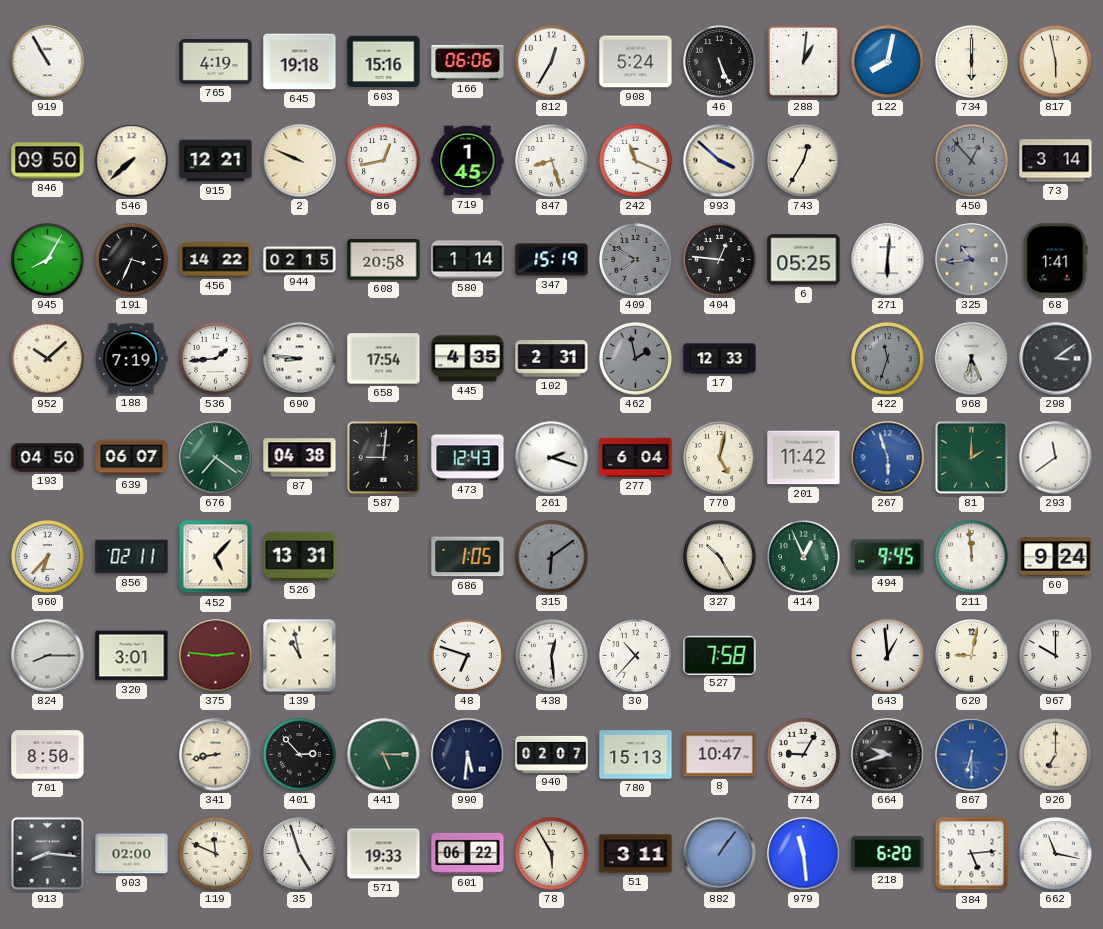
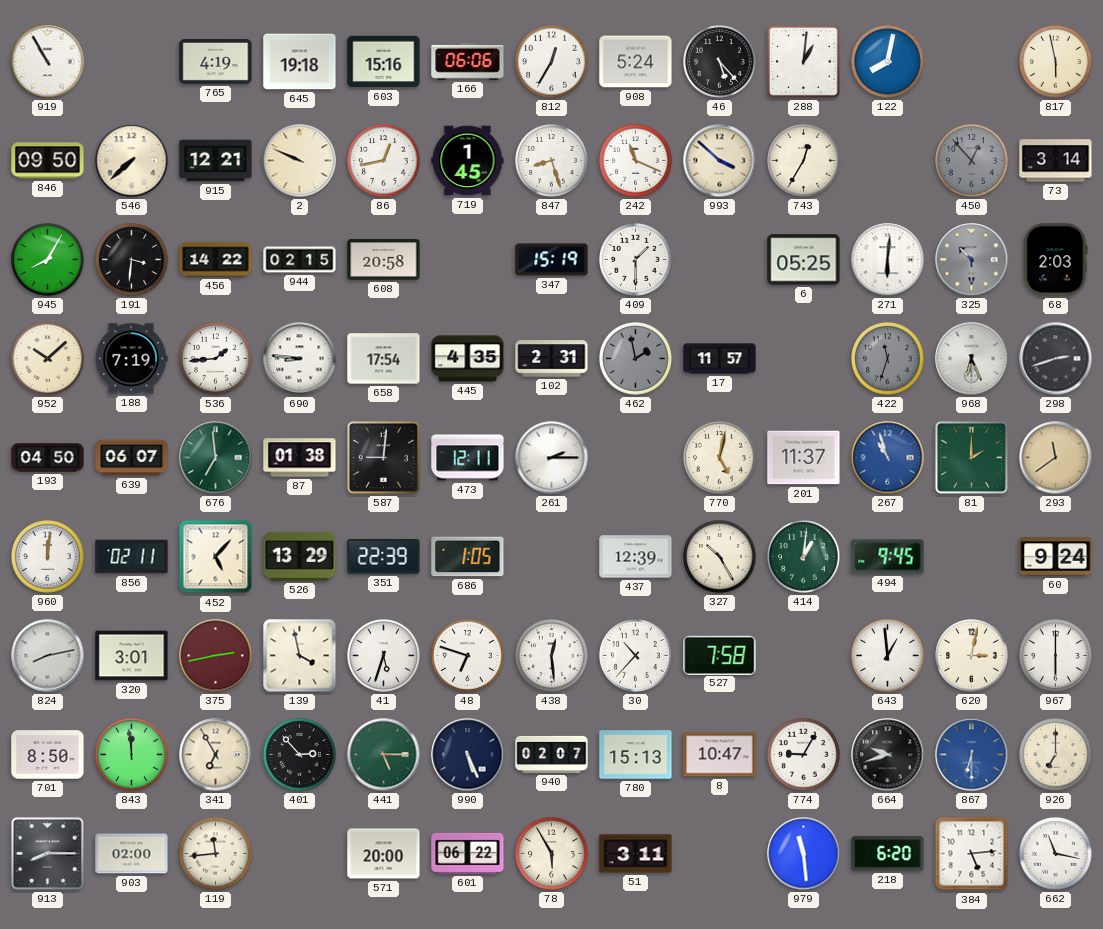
46: 5:26 -> 5:23
734: 6:00 -> none
191: 3:34 -> 3:31
580: 1:14 -> none
409: 7:50 -> 1:30
409 dial: grey -> white
404: 12:46 -> none
325: 10:44 -> 10:30
68: 1:41 -> 2:03
17: 12:33 -> 11:57
298: 3:09 -> 2:42
676: 7:21 -> 6:59
87: 04:38 -> 01:38
473: 12:43 -> 12:11
261: 2:18 -> 2:15
277: 6:04 -> none
201: 11:42 -> 11:37
267: 5:57 -> 10:57
293 dial: white -> champagne
960: 6:37 -> 12:01
526: 13:31 -> 13:29
351: none -> 22:39
315: 6:09 -> none
437: none -> 12:39
414: 12:56 -> 1:01
211: 11:59 -> none
824: 8:15 -> 8:13
375: 2:46 -> 2:43
139: 10:58 -> 3:58
41: none -> 5:33
620: 9:02 -> 3:02
967: 10:00 -> 6:00
843: none -> 11:59
341: 8:43 -> 6:55
990: 5:31 -> 5:26
913: 8:16 -> 8:15
119: 11:49 -> 11:44
35: 4:57 -> none
571: 19:33 -> 20:00
882: 1:06 -> none
